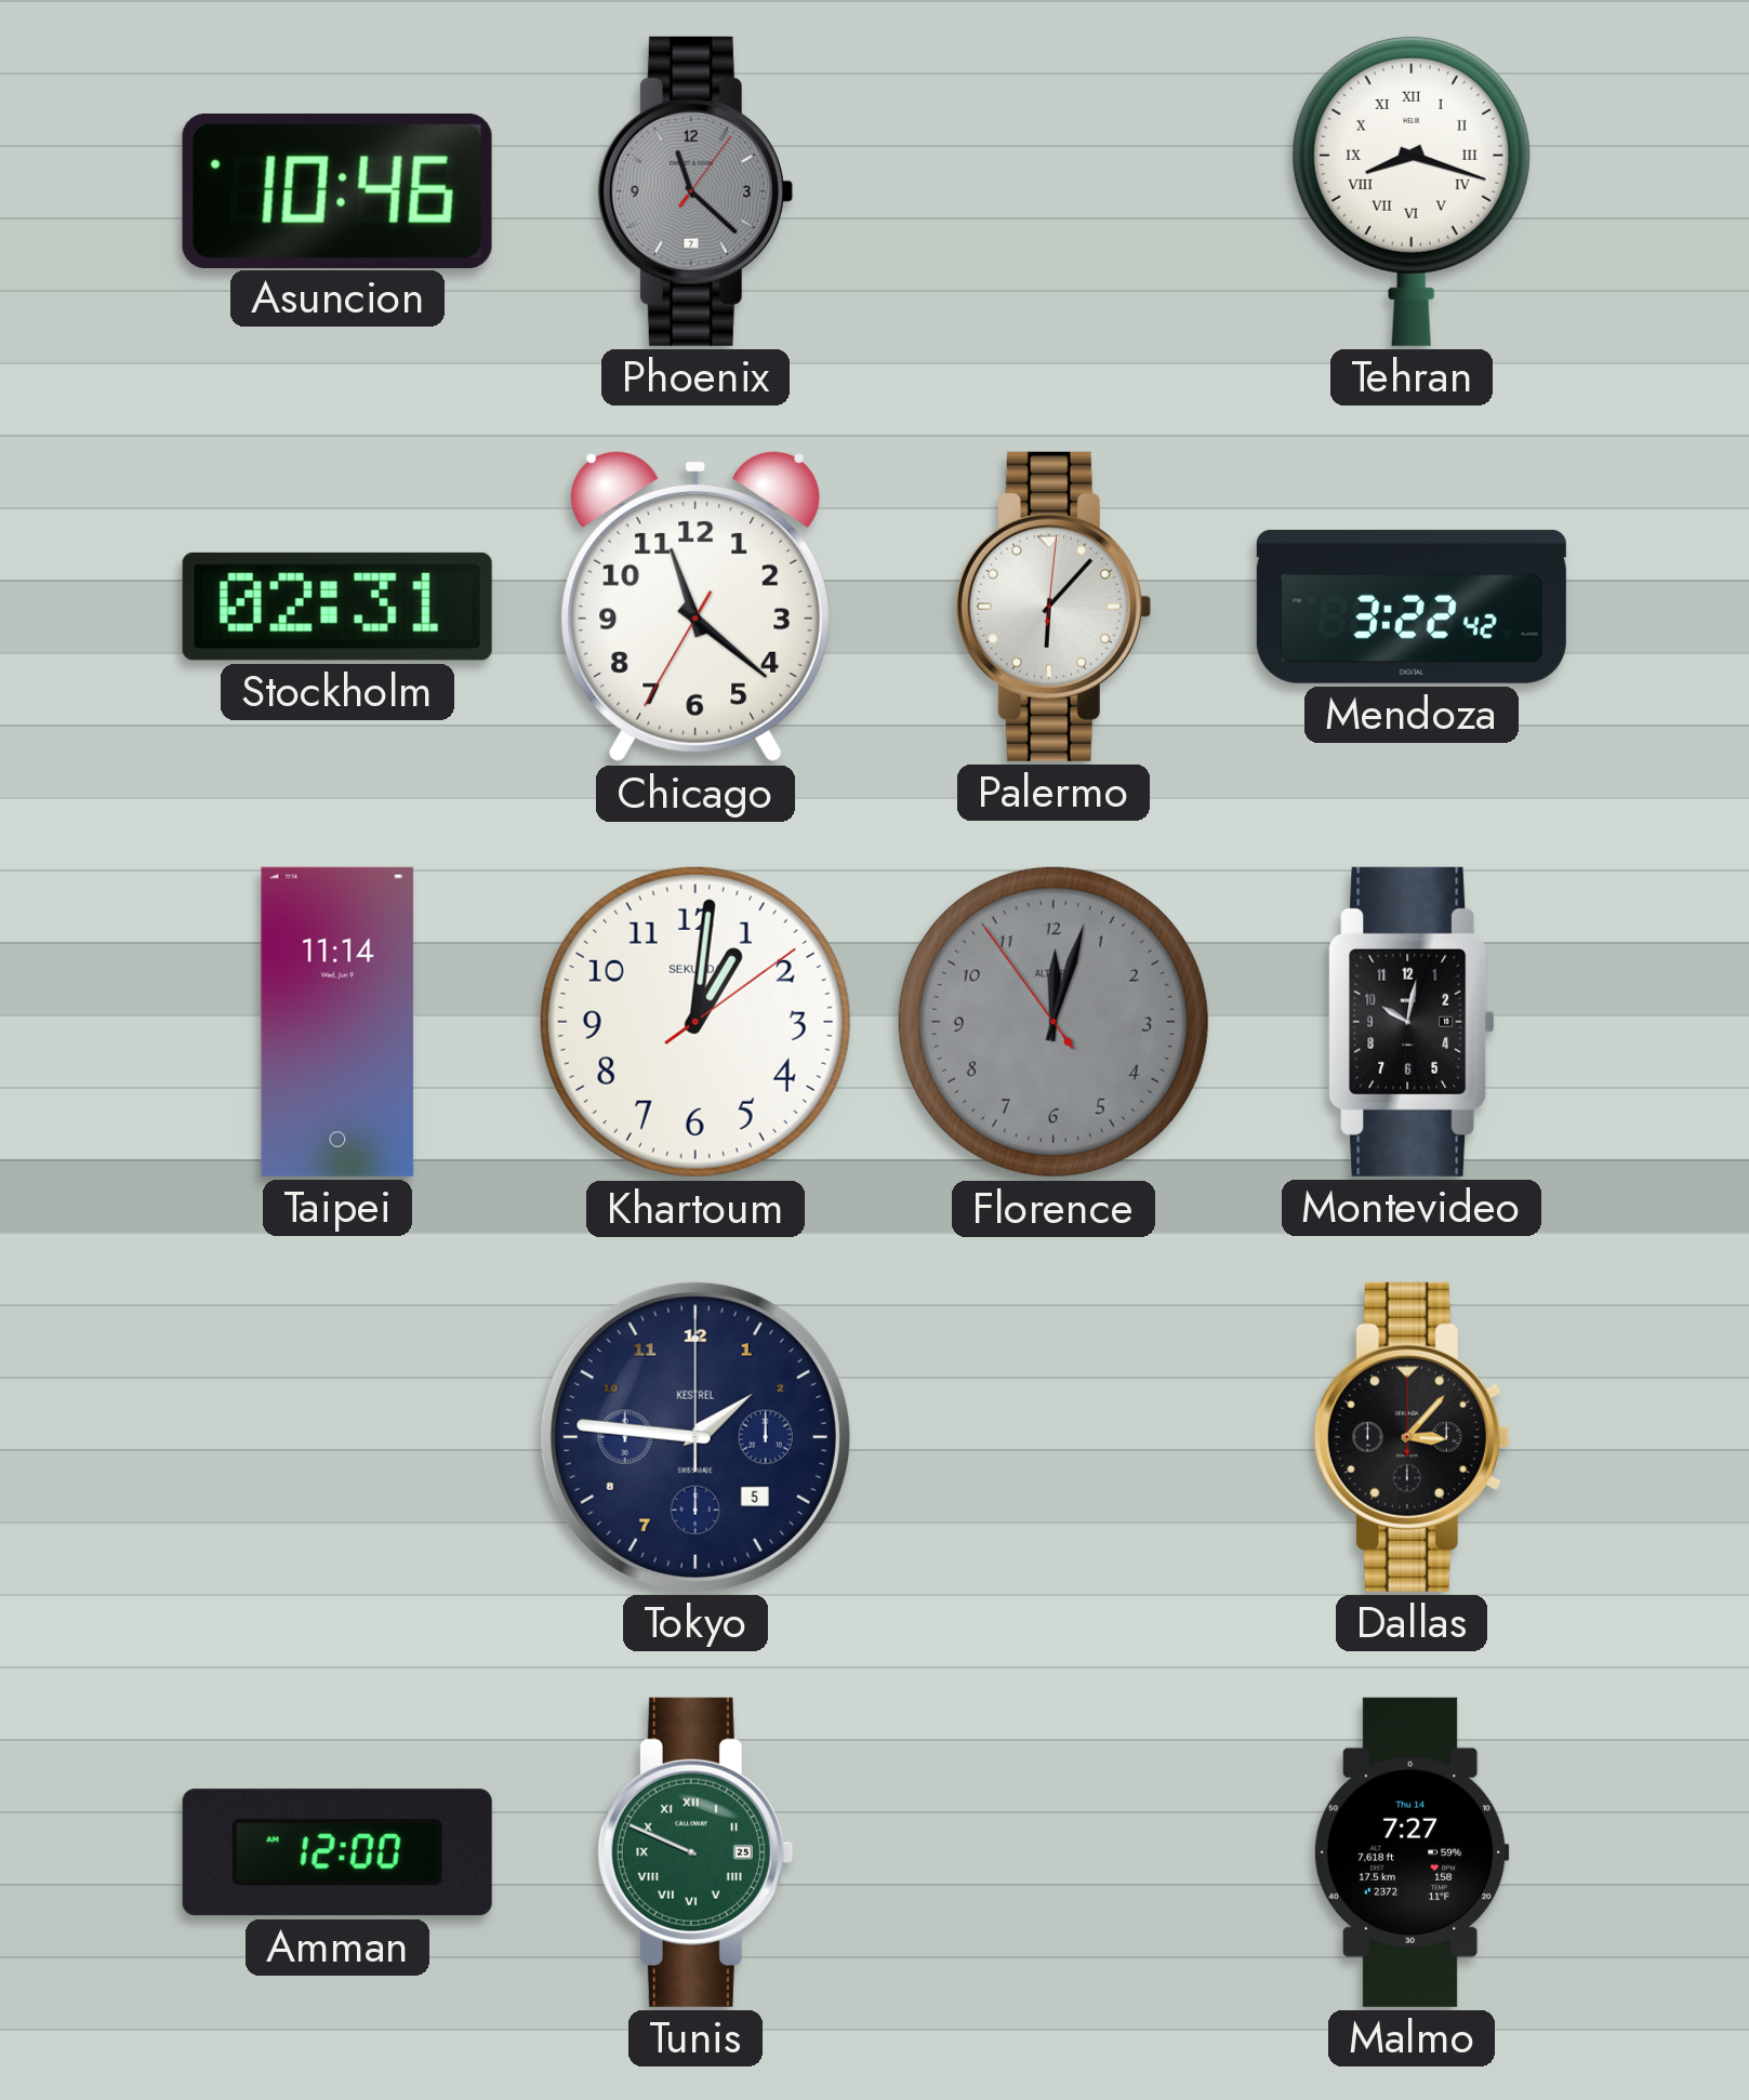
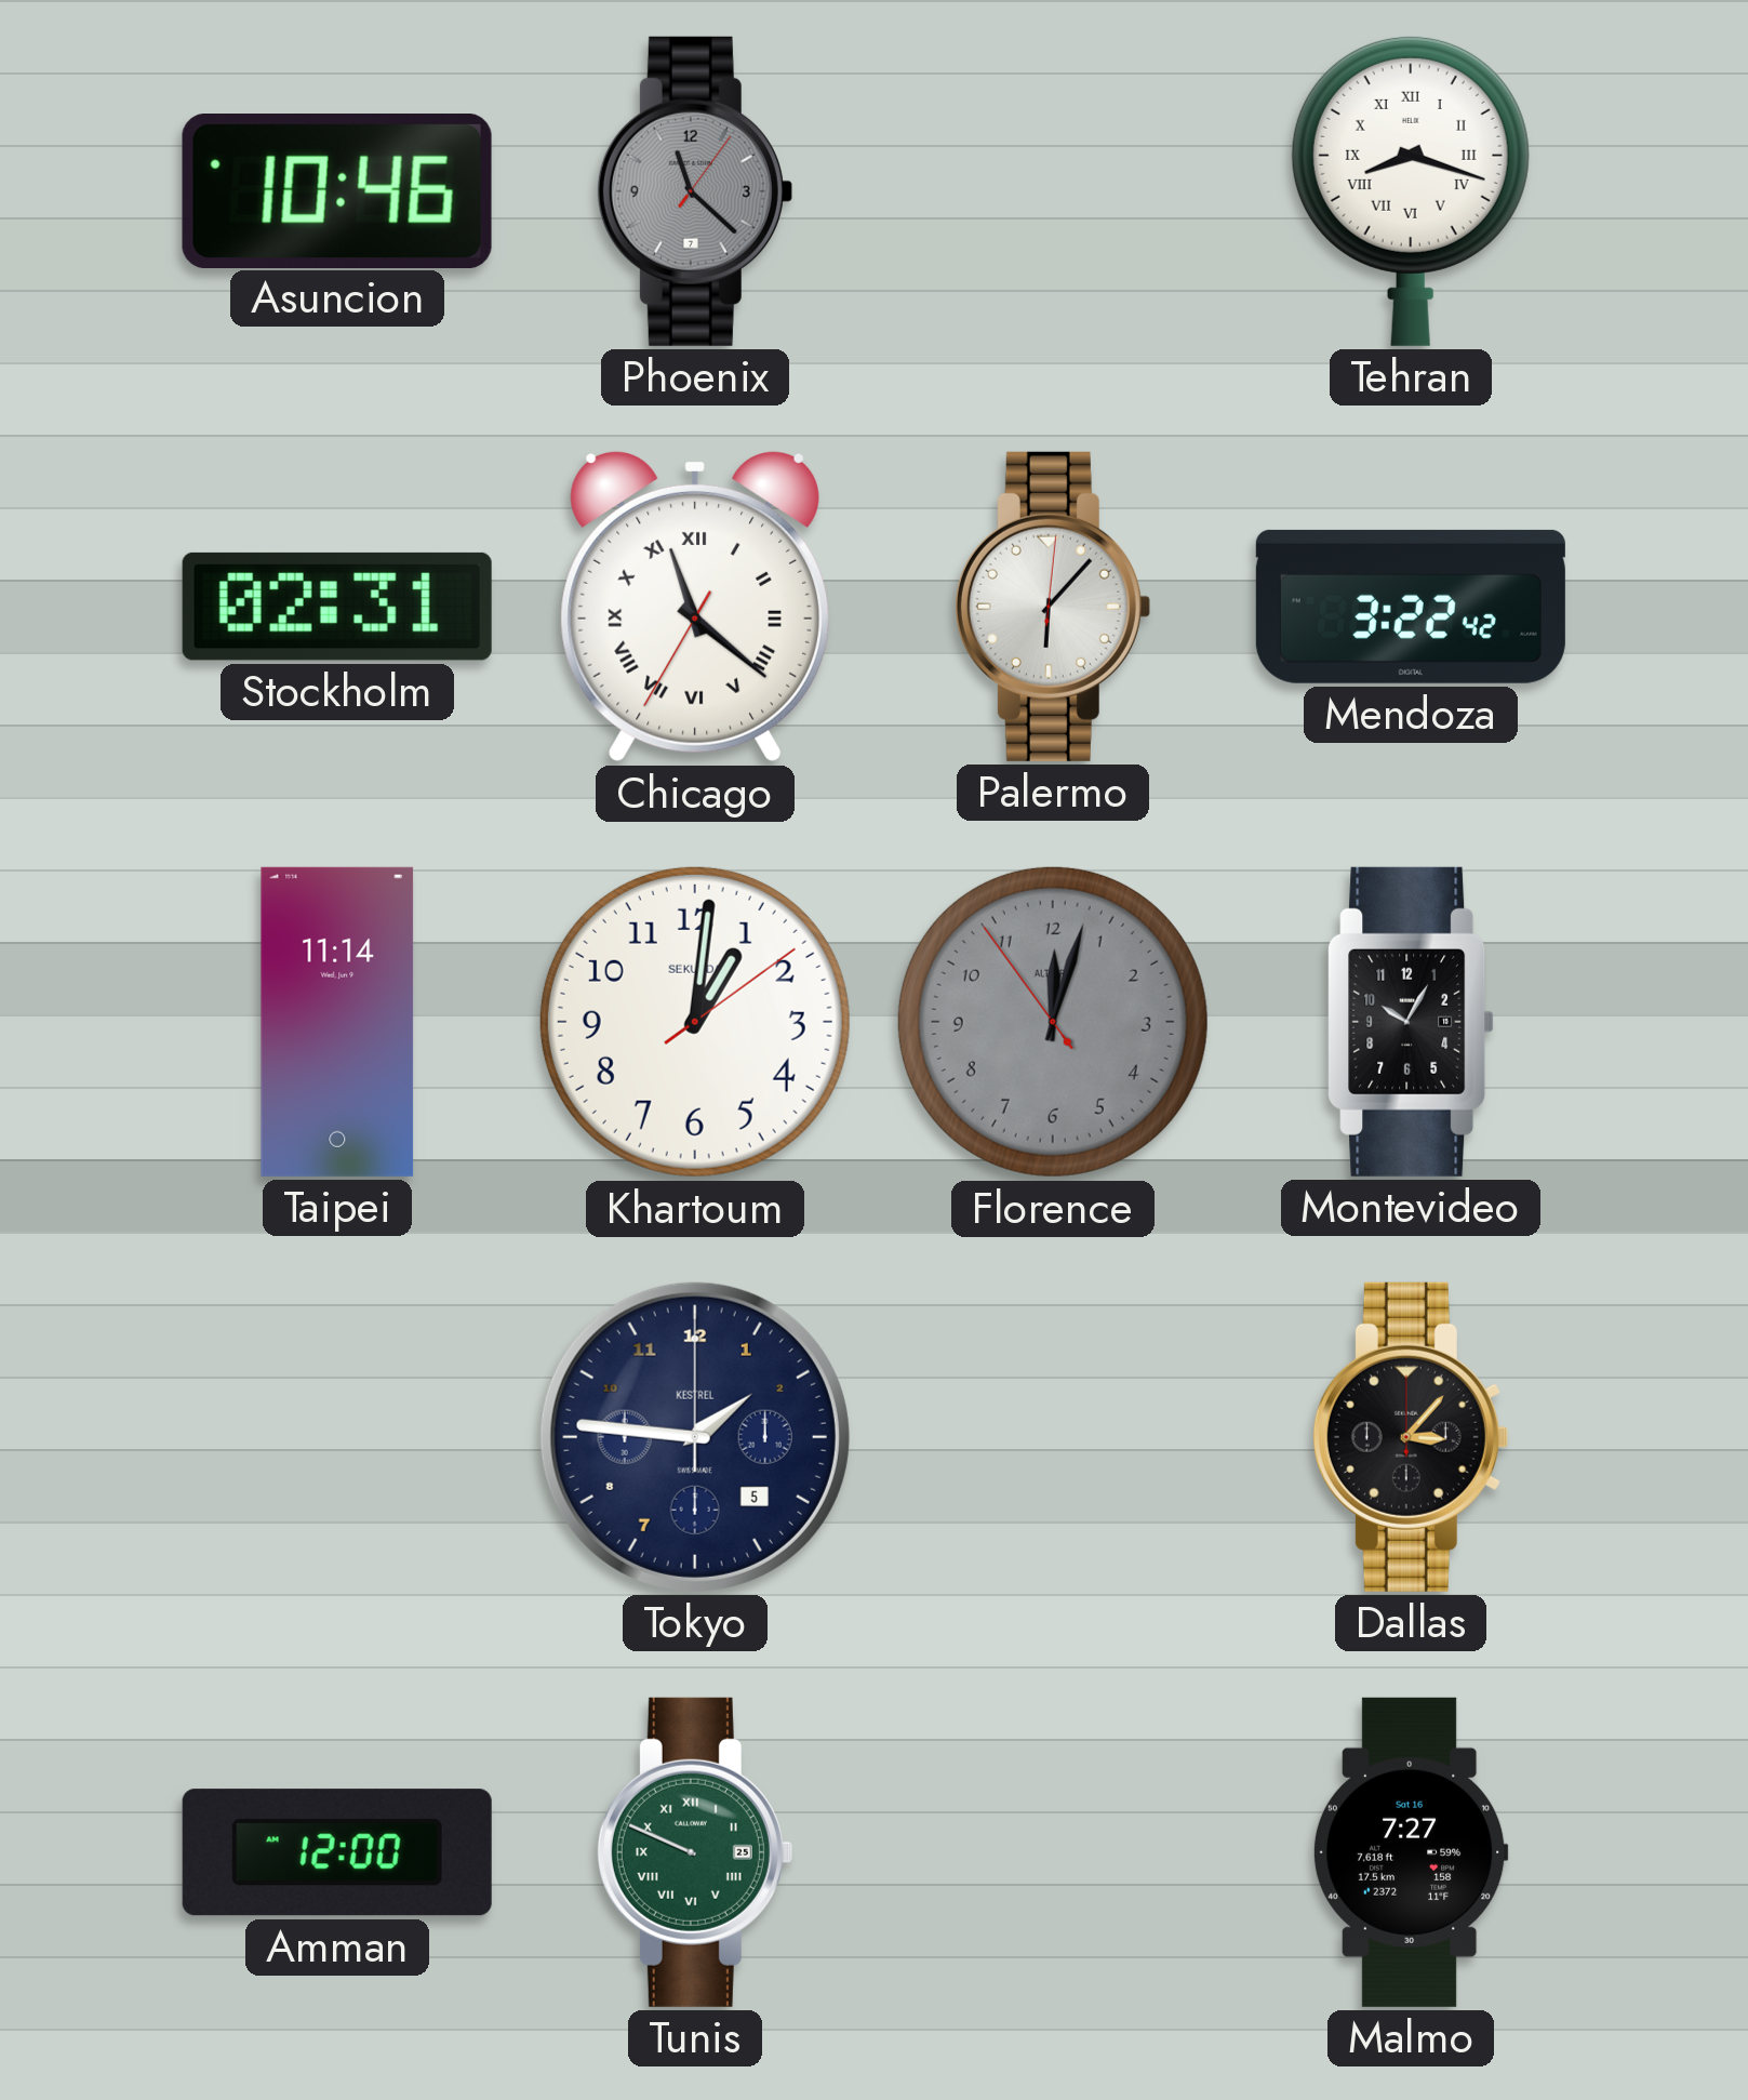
Chicago numerals: Arabic -> Roman
Montevideo: 10:02 -> 10:05
Malmo date: Thu 14 -> Sat 16
